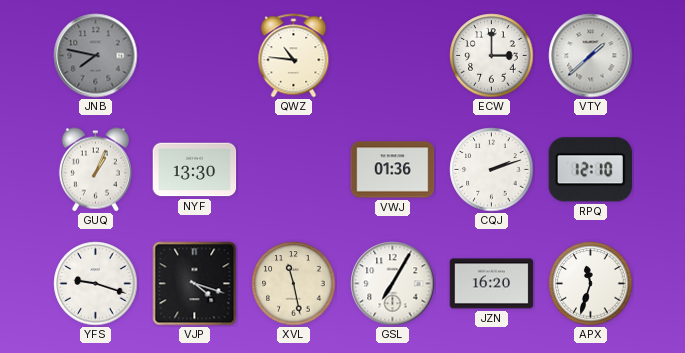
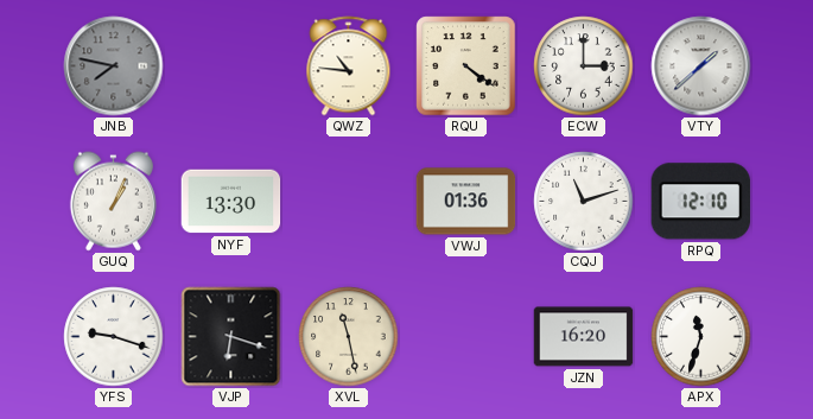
RQU: none -> 4:21
CQJ: 2:12 -> 11:12
VJP: 4:18 -> 6:18
GSL: 7:05 -> none
